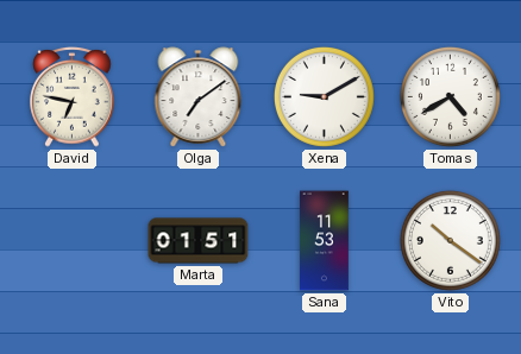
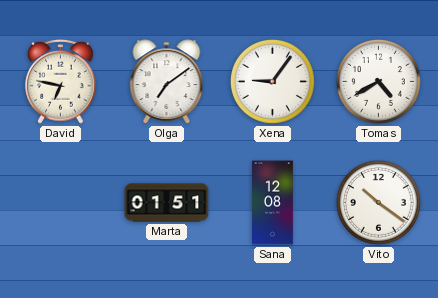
Xena: 9:10 -> 9:06
Sana: 11:53 -> 12:08
